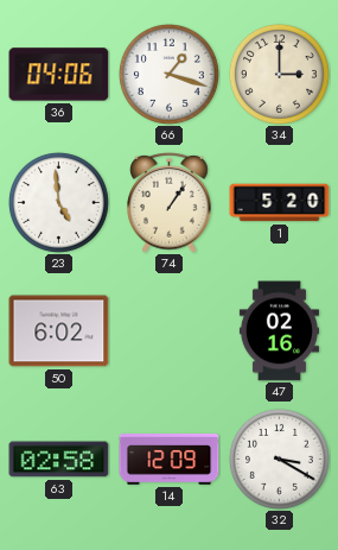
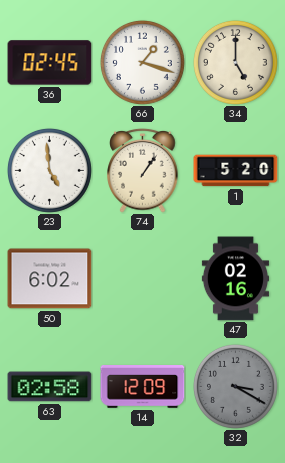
36: 04:06 -> 02:45
34: 3:00 -> 5:00
32 dial: white -> grey
